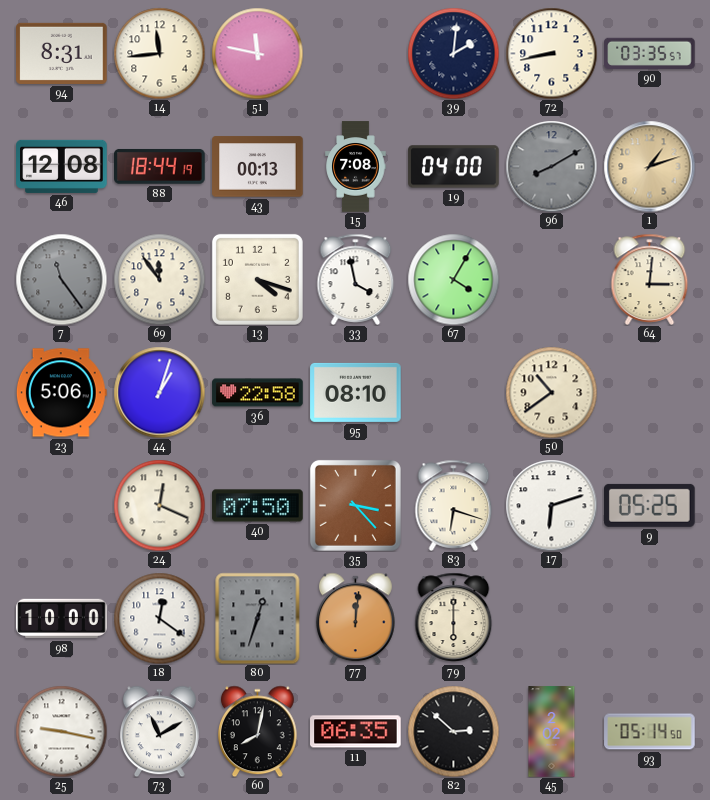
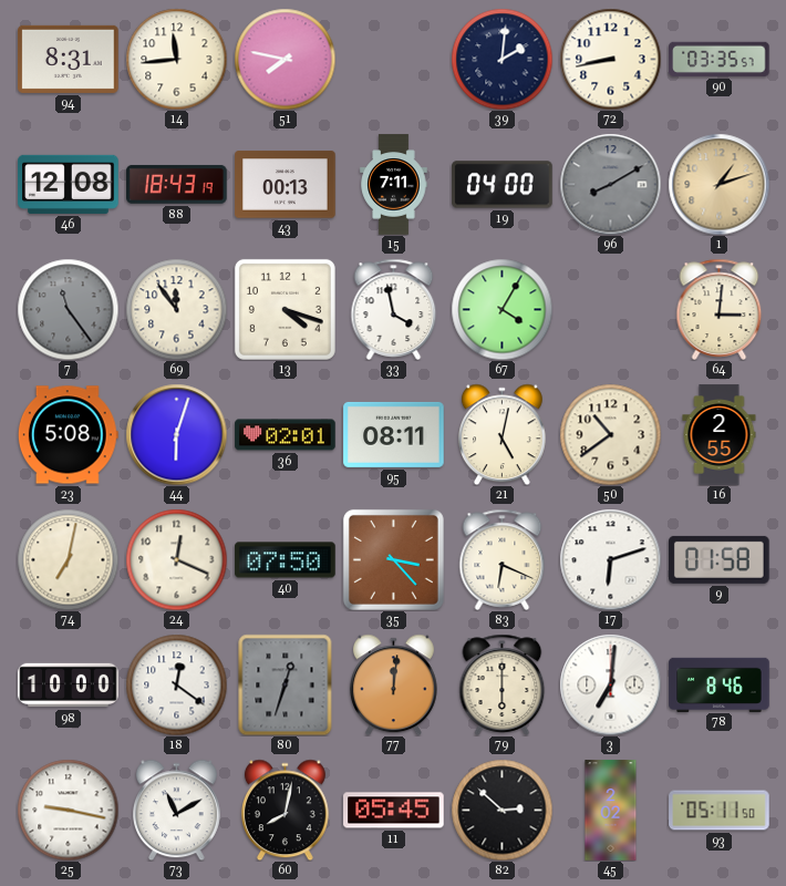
51: 11:47 -> 7:47
88: 18:44 -> 18:43
15: 7:08 -> 7:11
23: 5:06 -> 5:08
44: 1:03 -> 6:03
36: 22:58 -> 02:01
95: 08:10 -> 08:11
21: none -> 5:02
16: none -> 2:55
74: none -> 7:02
83: 6:18 -> 6:19
9: 05:25 -> 01:58
3: none -> 7:01
78: none -> 8:46
11: 06:35 -> 05:45
93: 05:14 -> 05:11
